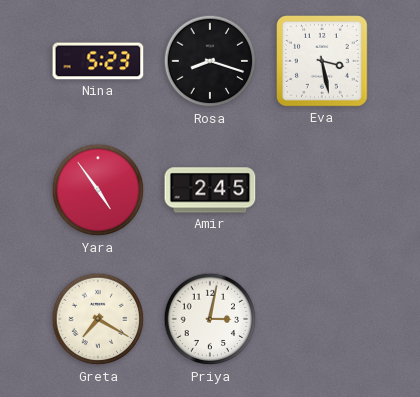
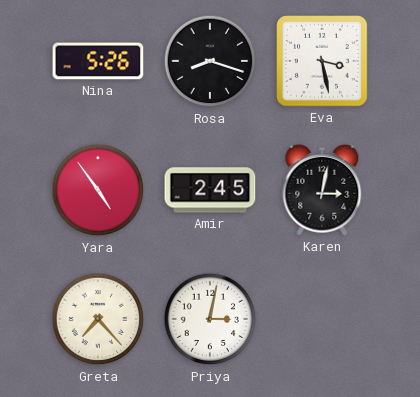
Nina: 5:23 -> 5:26
Karen: none -> 3:02
Greta: 7:20 -> 7:23
